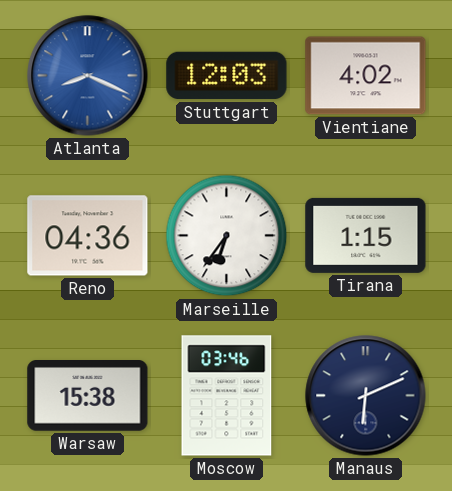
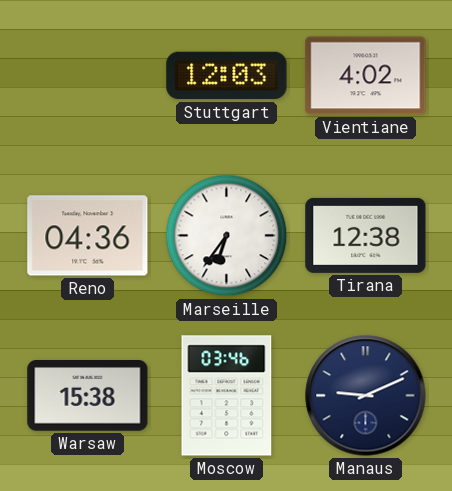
Atlanta: 8:19 -> none
Tirana: 1:15 -> 12:38
Manaus: 6:11 -> 9:11
